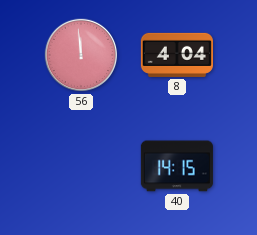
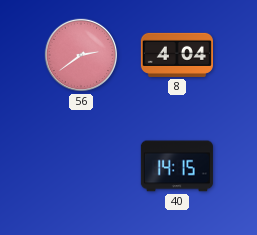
56: 11:59 -> 2:39
